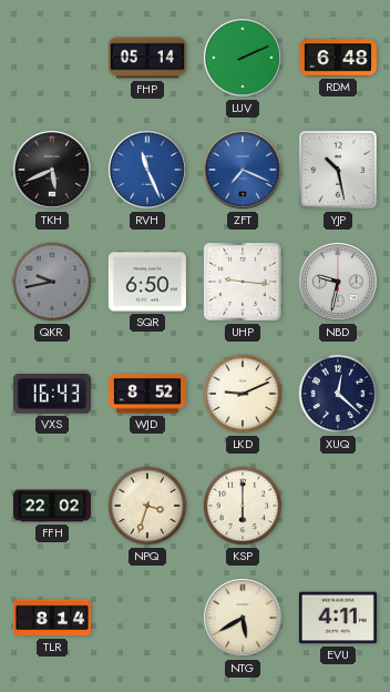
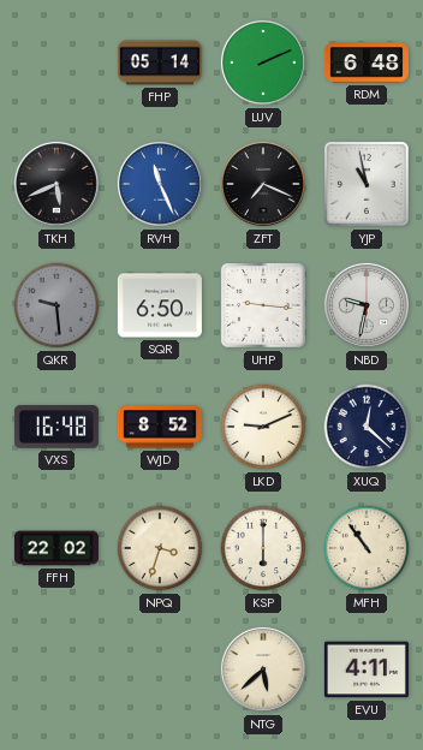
ZFT dial: blue -> black
YJP: 10:28 -> 10:58
QKR: 9:43 -> 9:29
VXS: 16:43 -> 16:48
MFH: none -> 10:54
TLR: 8:14 -> none
NTG: 5:40 -> 5:38
